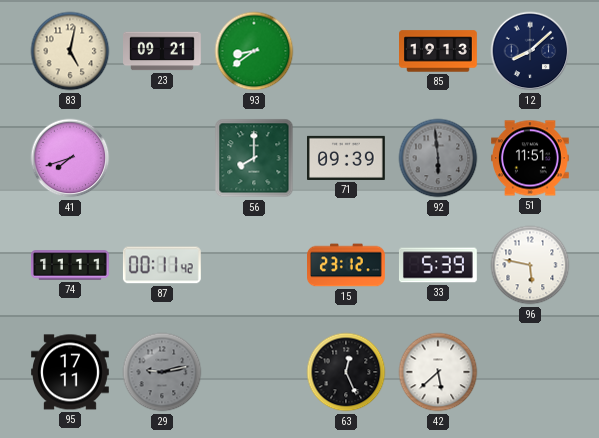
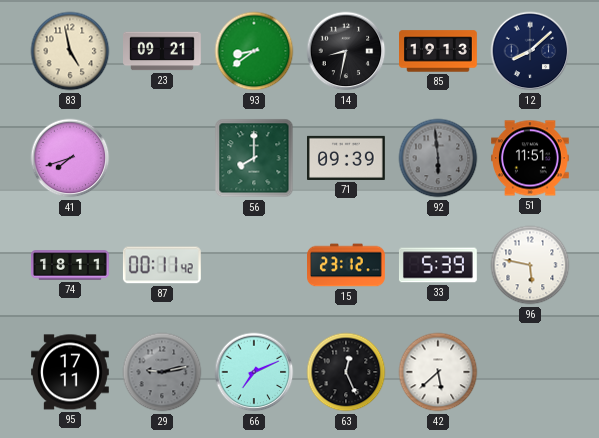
83: 5:02 -> 4:58
14: none -> 8:32
74: 11:11 -> 18:11
66: none -> 7:11
